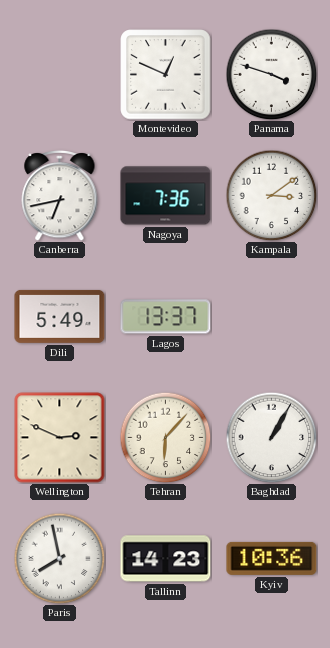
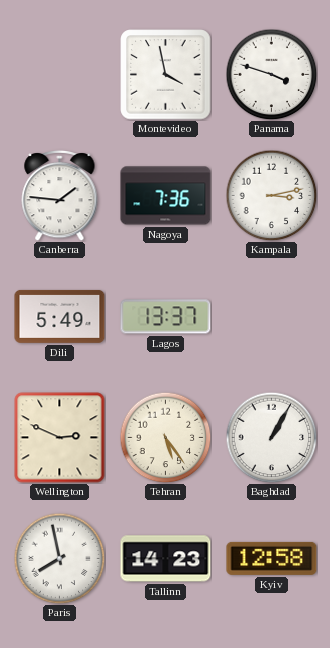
Montevideo: 12:49 -> 3:58
Canberra: 6:43 -> 1:46
Kampala: 3:09 -> 3:13
Tehran: 6:07 -> 5:24
Kyiv: 10:36 -> 12:58
